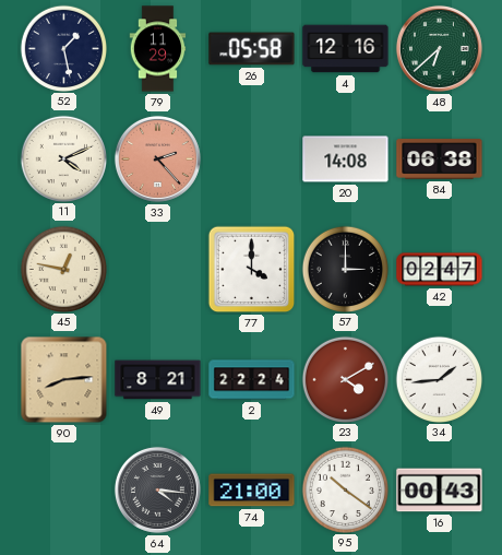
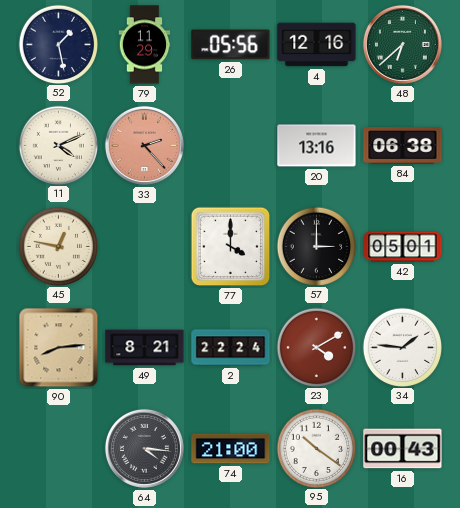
26: 05:58 -> 05:56
20: 14:08 -> 13:16
42: 02:47 -> 05:01
34: 1:44 -> 1:46
